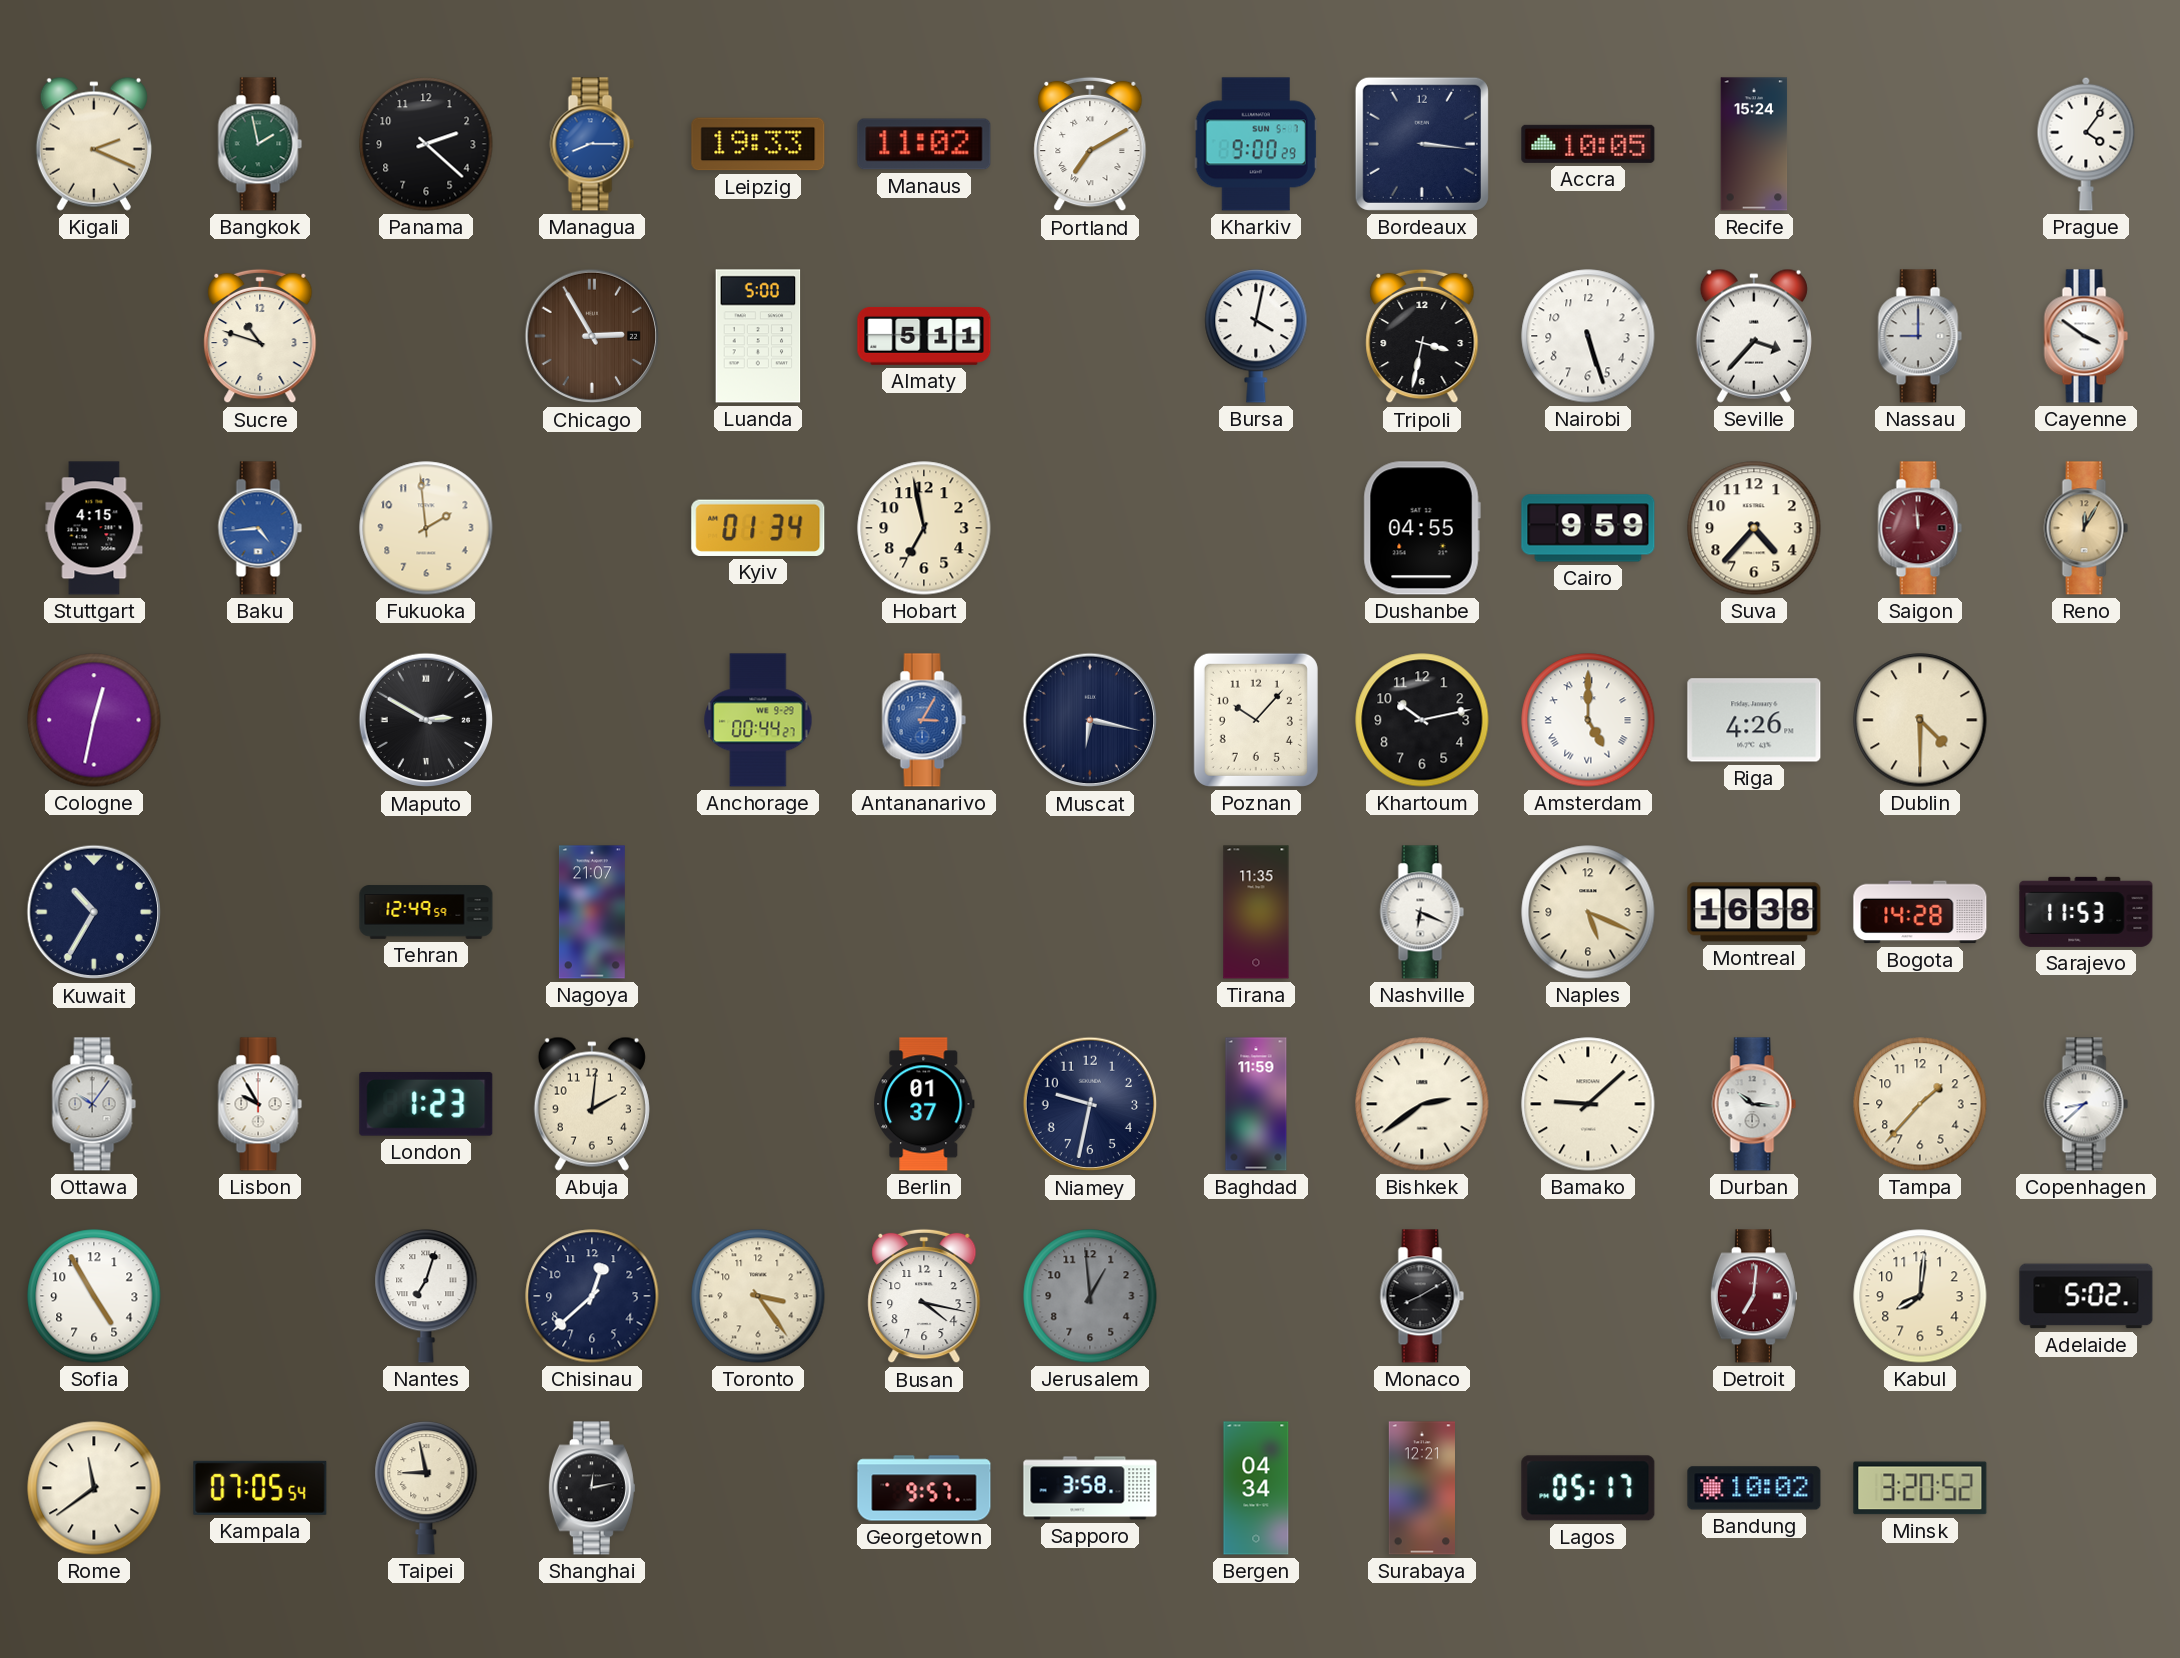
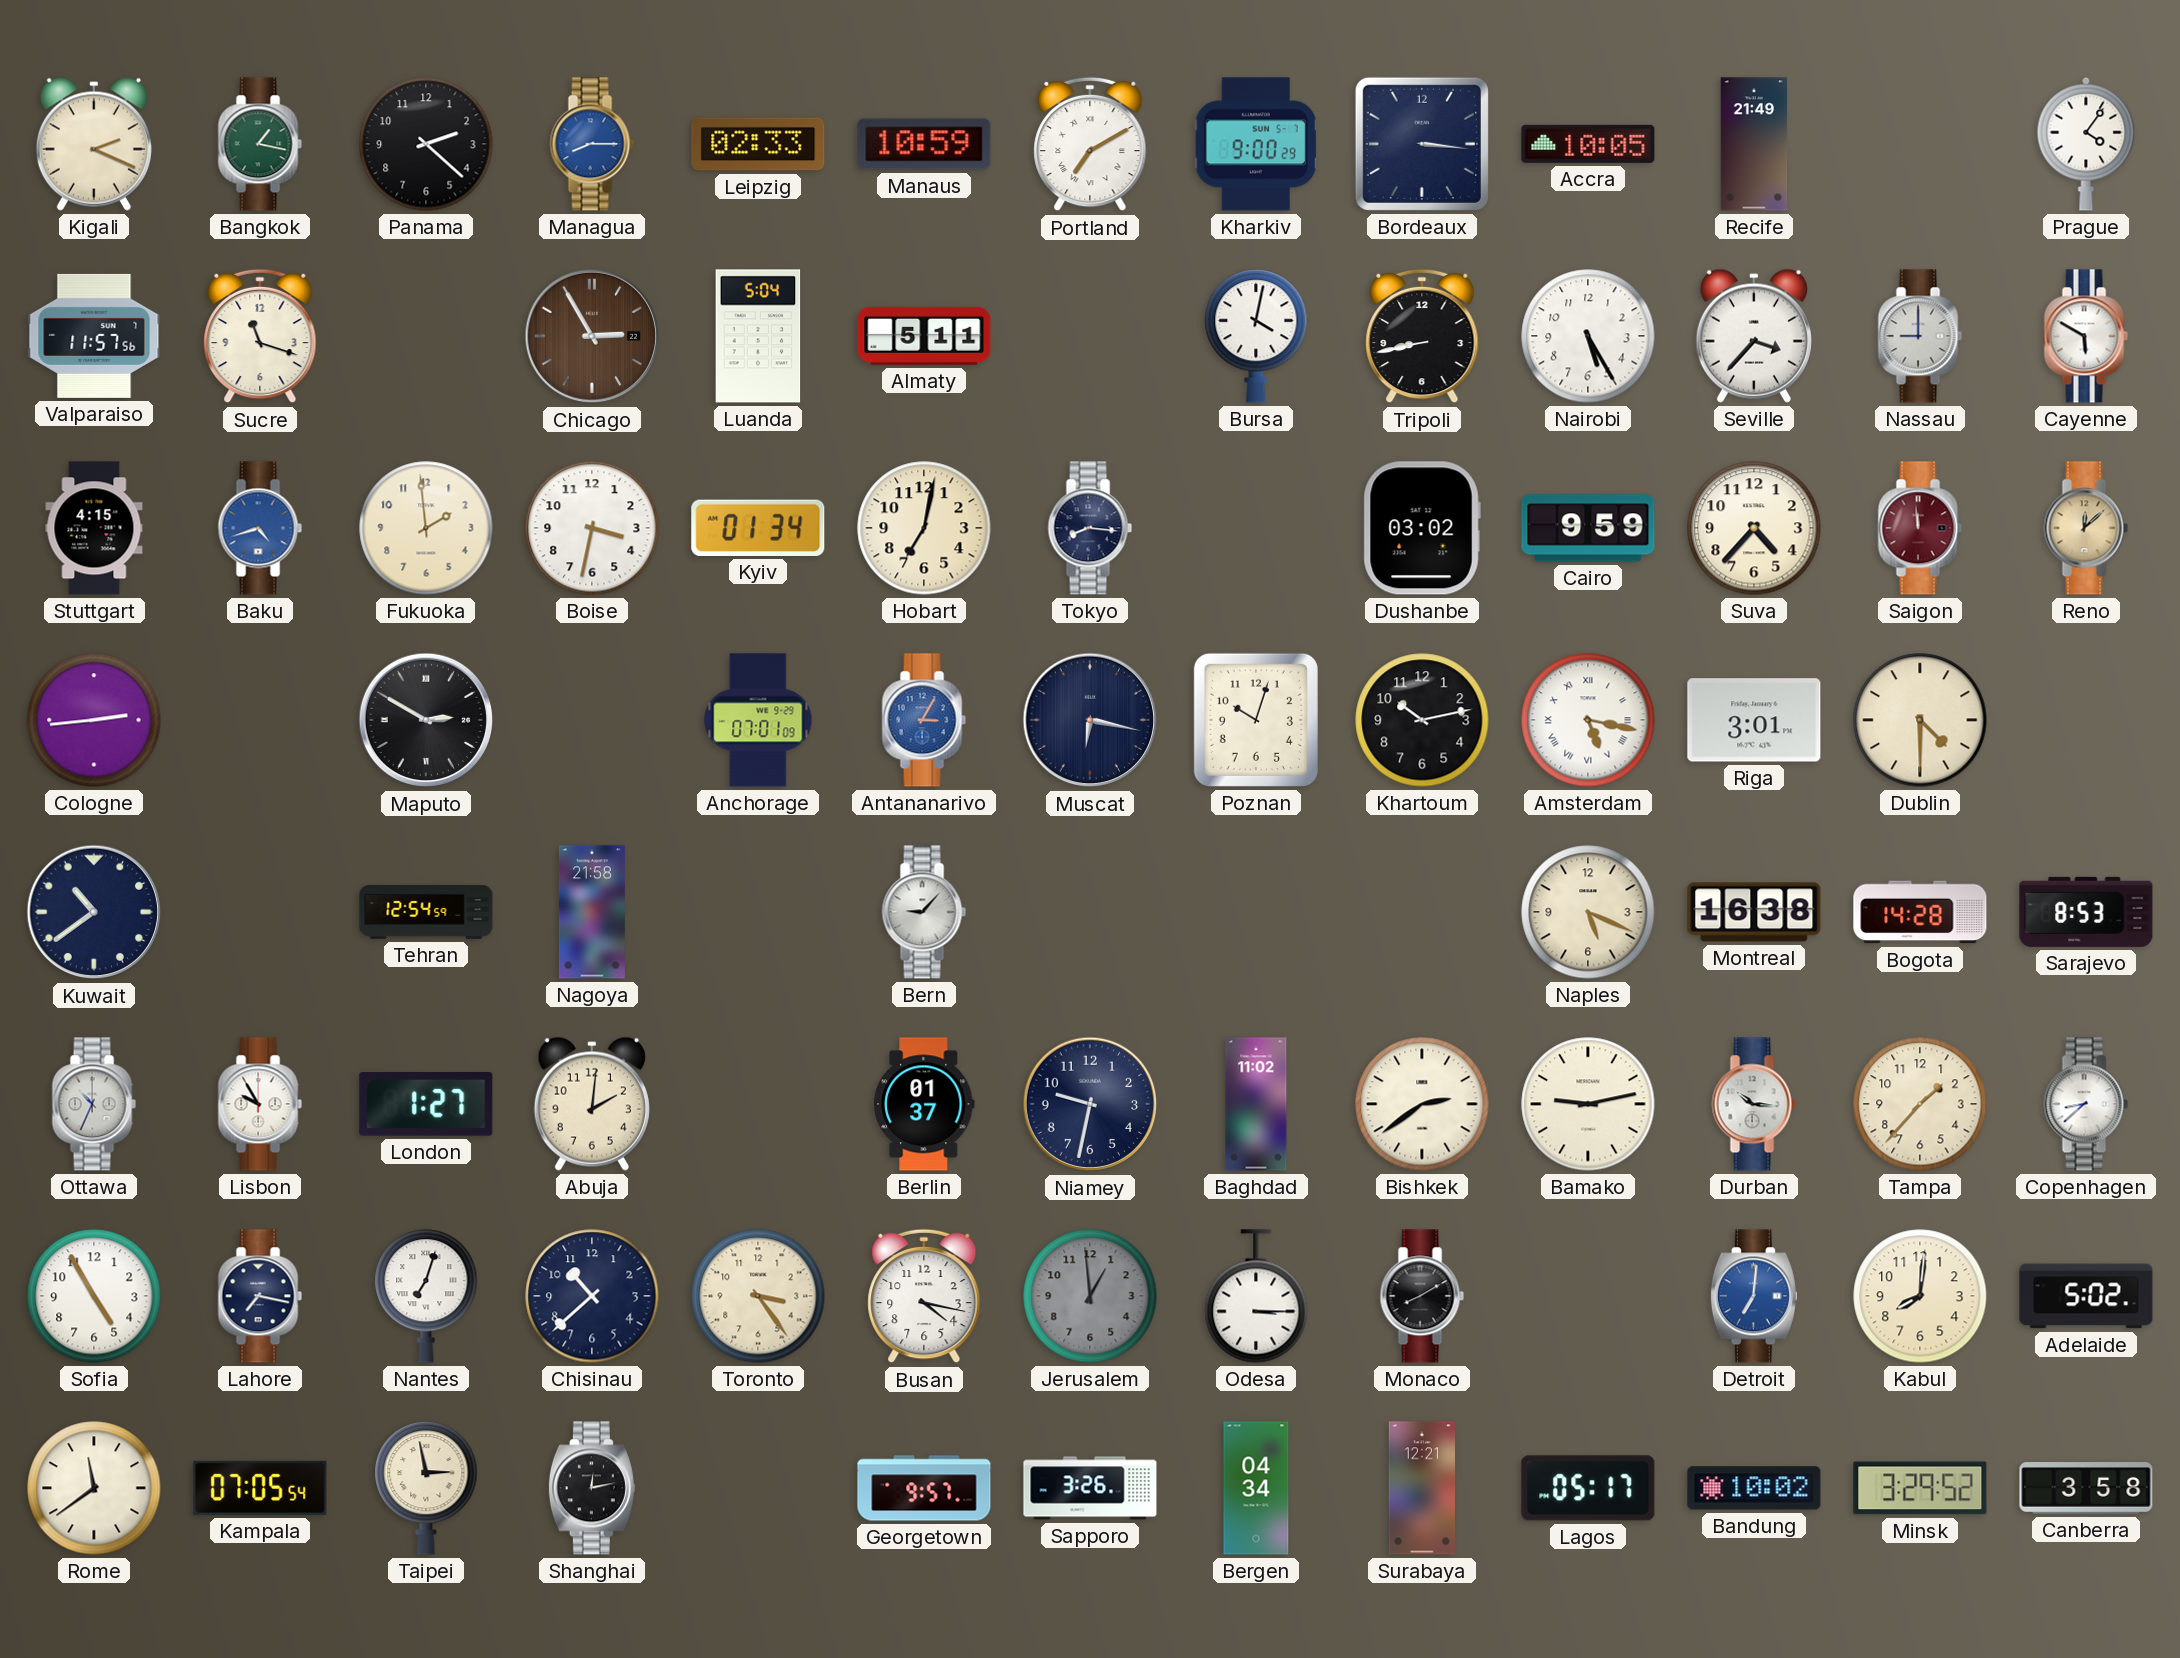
Bangkok: 1:58 -> 1:17
Leipzig: 19:33 -> 02:33
Manaus: 11:02 -> 10:59
Recife: 15:24 -> 21:49
Valparaiso: none -> 11:57
Sucre: 10:48 -> 11:18
Luanda: 5:00 -> 5:04
Tripoli: 3:32 -> 8:43
Nairobi: 5:27 -> 5:25
Cayenne: 3:51 -> 5:50
Baku: 4:44 -> 4:42
Boise: none -> 3:32
Hobart: 6:58 -> 7:02
Tokyo: none -> 8:16
Dushanbe: 04:55 -> 03:02
Reno: 12:05 -> 12:08
Cologne: 12:32 -> 2:44
Anchorage: 00:44 -> 07:01
Poznan: 10:07 -> 10:03
Amsterdam: 5:00 -> 5:17
Riga: 4:26 -> 3:01
Kuwait: 10:35 -> 10:39
Tehran: 12:49 -> 12:54
Nagoya: 21:07 -> 21:58
Bern: none -> 9:07
Tirana: 11:35 -> none
Nashville: 6:19 -> none
Sarajevo: 11:53 -> 8:53
Ottawa: 10:06 -> 10:34
London: 1:23 -> 1:27
Baghdad: 11:59 -> 11:02
Bamako: 9:08 -> 9:13
Lahore: none -> 7:17
Chisinau: 12:38 -> 10:38
Odesa: none -> 3:15
Detroit dial: burgundy -> blue
Taipei: 8:58 -> 2:58
Sapporo: 3:58 -> 3:26
Minsk: 3:20 -> 3:29
Canberra: none -> 3:58
